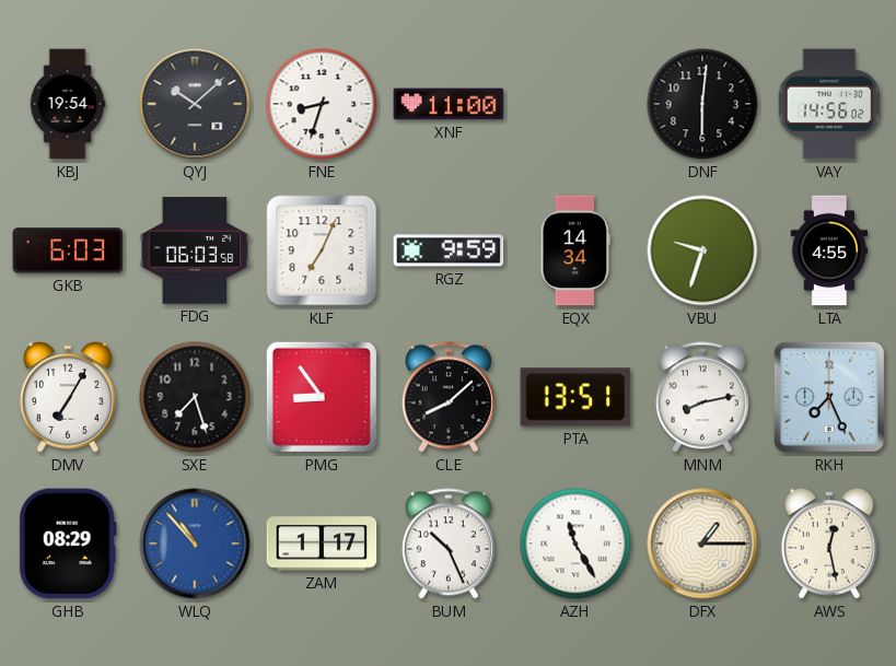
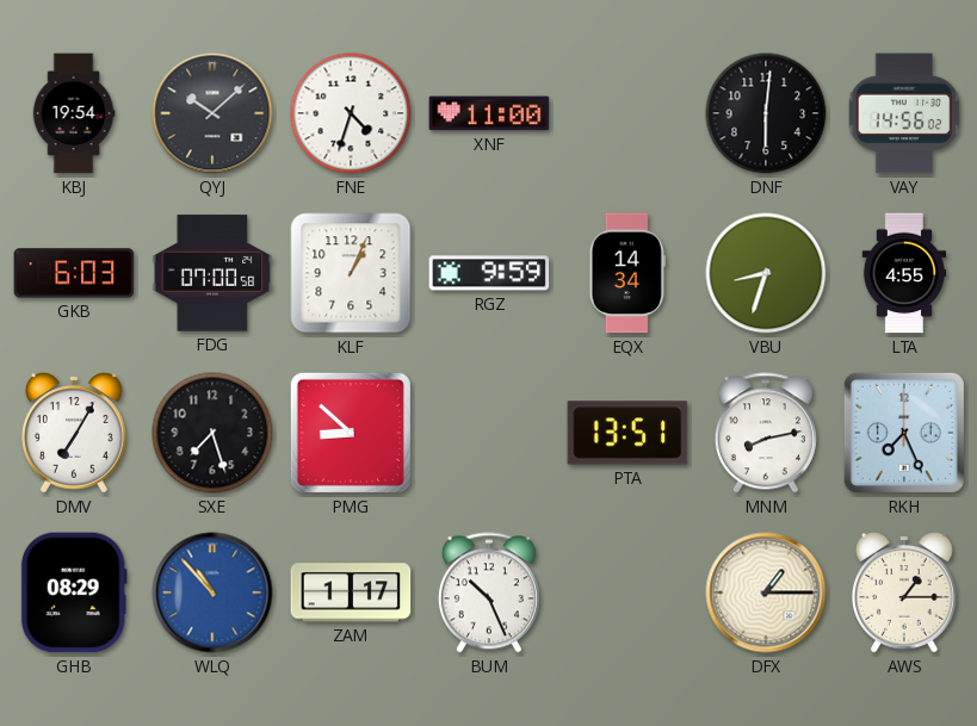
FNE: 8:33 -> 4:33
FDG: 06:03 -> 07:00
KLF: 7:04 -> 1:04
VBU: 9:33 -> 8:33
PMG: 8:54 -> 8:52
CLE: 8:08 -> none
AZH: 11:25 -> none
AWS: 12:28 -> 1:15
